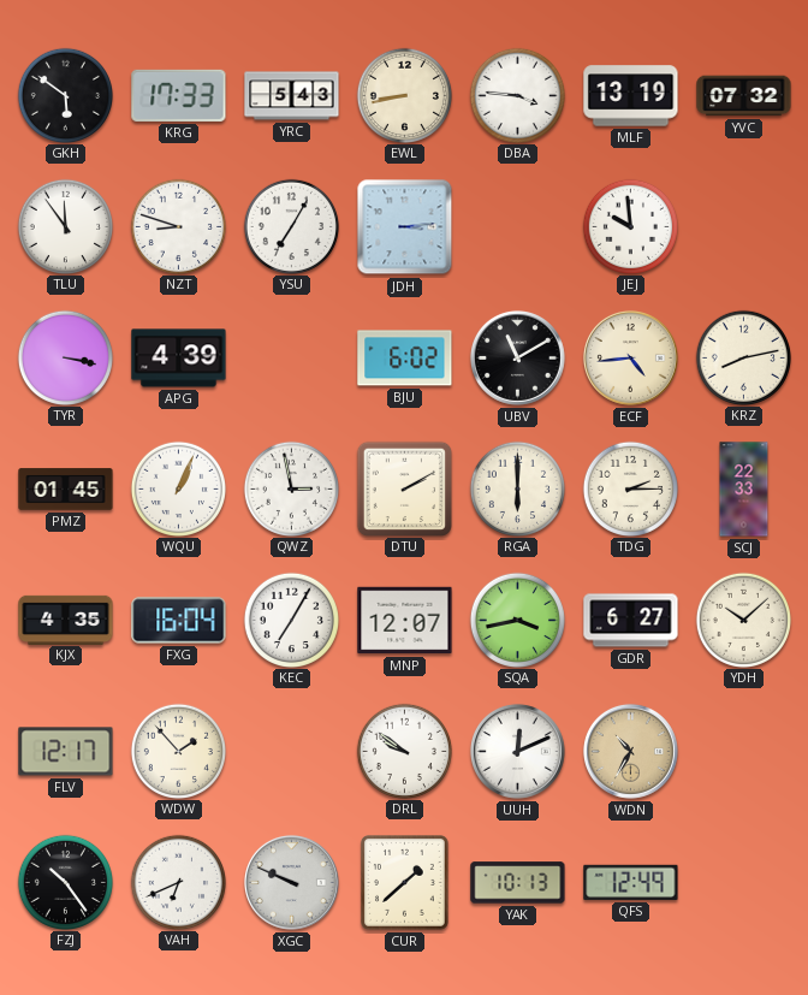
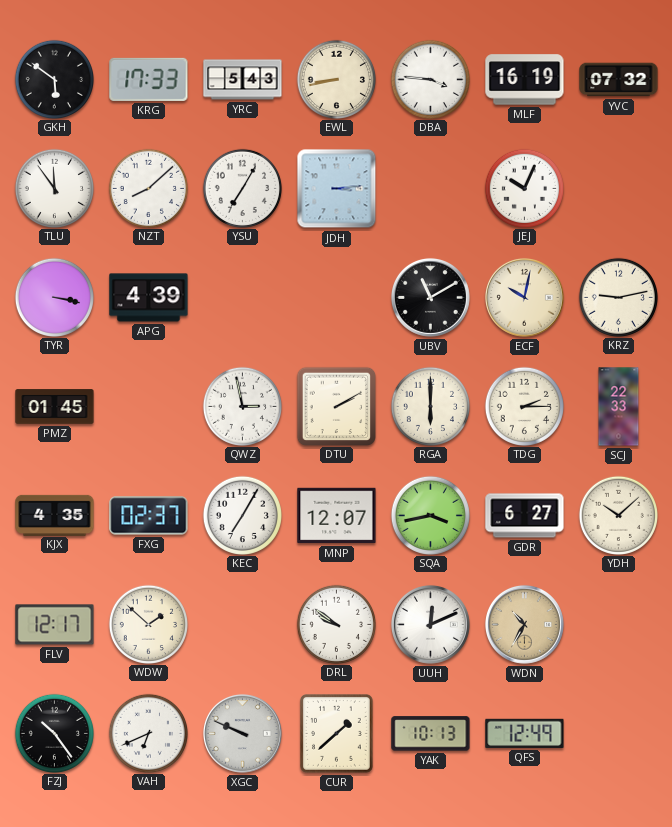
MLF: 13:19 -> 16:19
NZT: 8:48 -> 8:08
JEJ: 9:59 -> 10:04
BJU: 6:02 -> none
ECF: 4:44 -> 10:02
KRZ: 8:13 -> 9:13
WQU: 1:04 -> none
FXG: 16:04 -> 02:37
WDW: 1:53 -> 1:52
